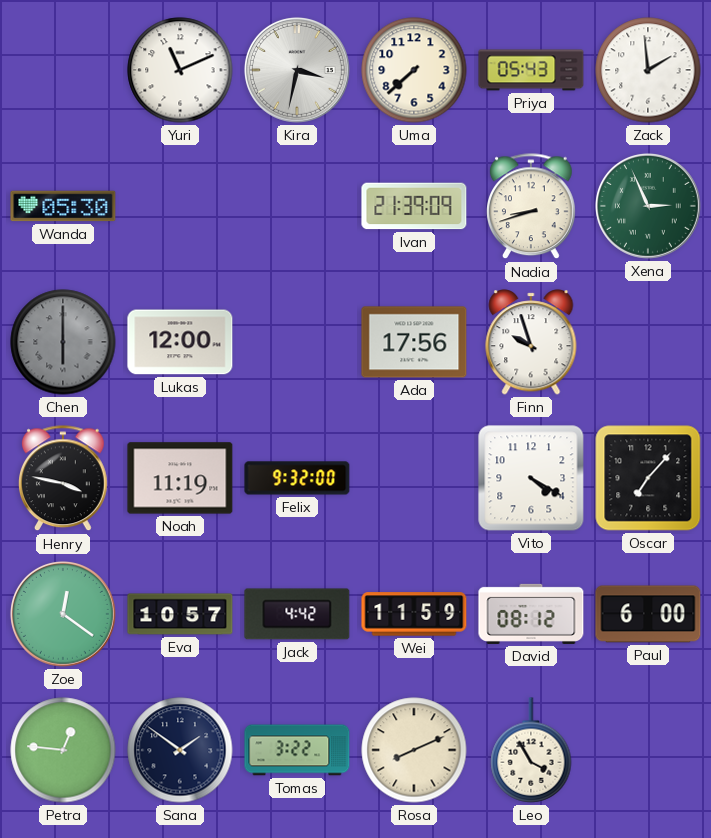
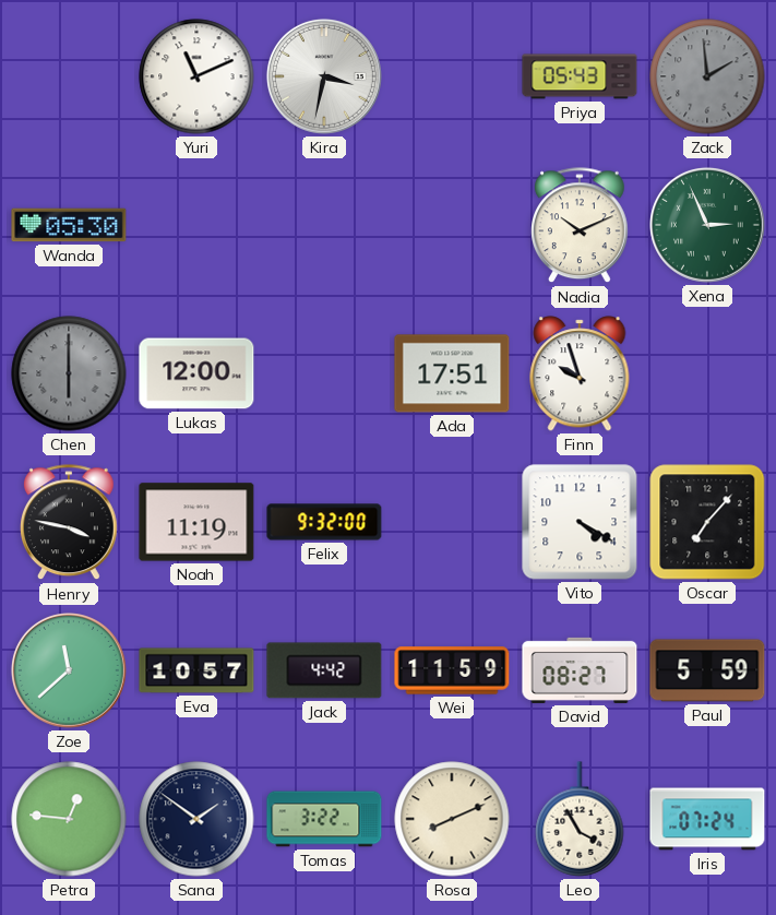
Uma: 7:38 -> none
Zack dial: white -> grey
Ivan: 21:39 -> none
Nadia: 8:42 -> 10:11
Ada: 17:56 -> 17:51
Zoe: 12:21 -> 11:38
David: 08:12 -> 08:27
Paul: 6:00 -> 5:59
Iris: none -> 07:24
